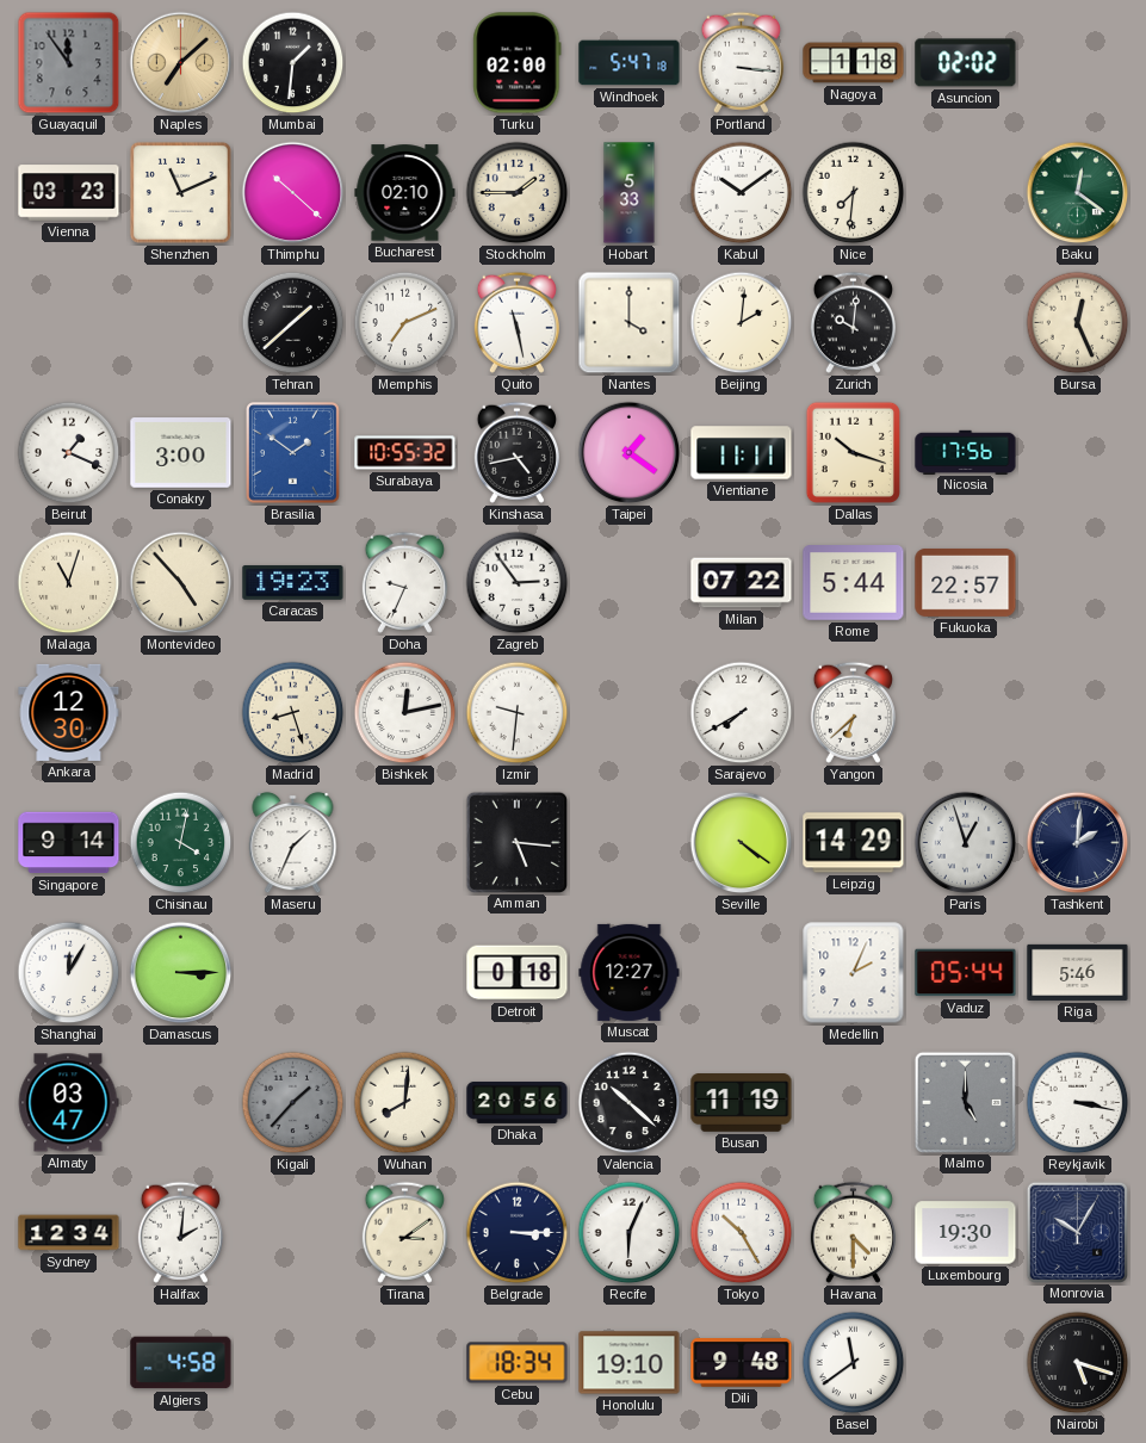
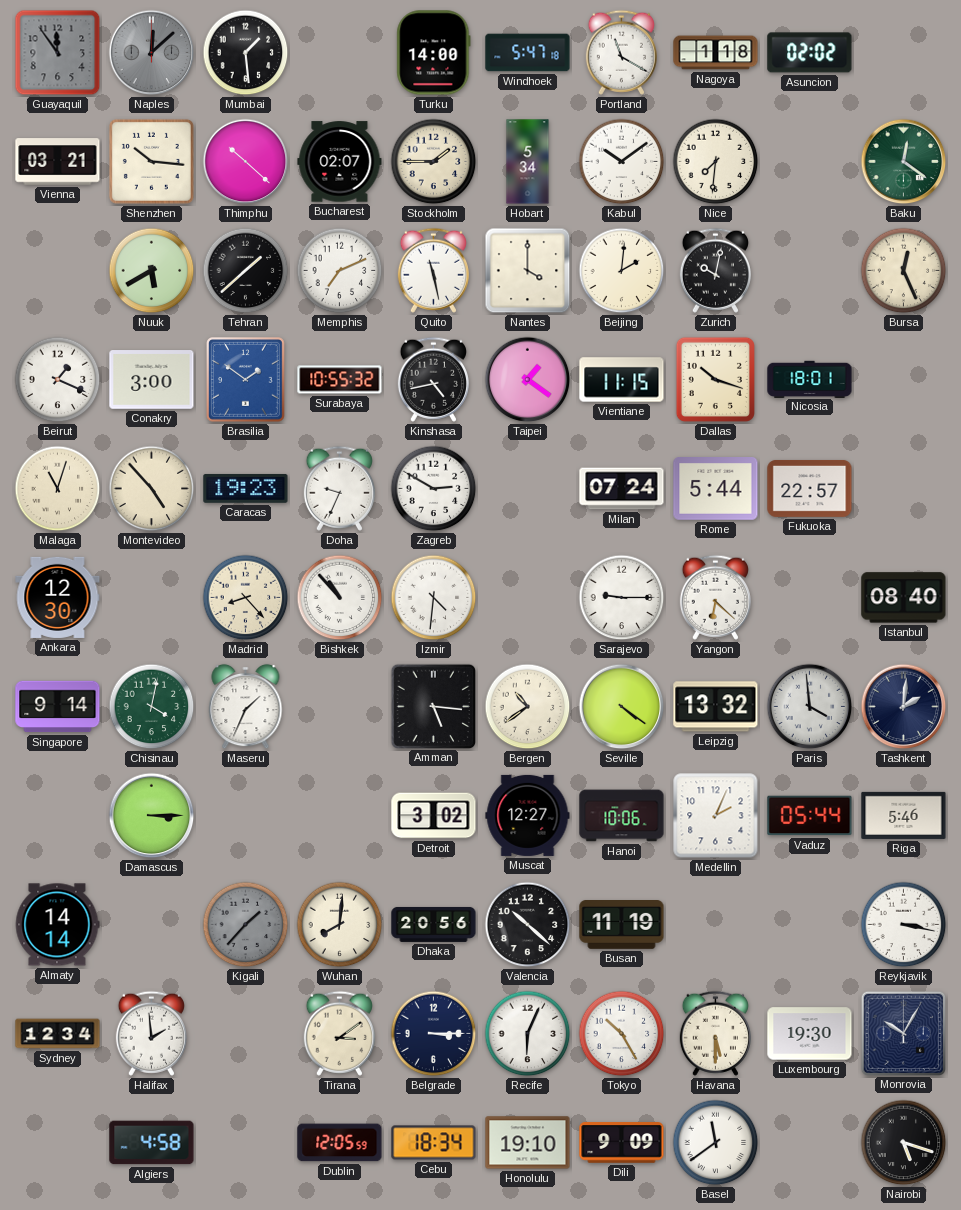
Naples: 7:08 -> 12:08
Naples dial: champagne -> grey
Mumbai: 1:31 -> 1:29
Turku: 02:00 -> 14:00
Portland: 3:16 -> 11:20
Vienna: 03:23 -> 03:21
Shenzhen: 11:11 -> 10:16
Bucharest: 02:10 -> 02:07
Hobart: 5:33 -> 5:34
Nuuk: none -> 5:40
Zurich: 10:01 -> 10:02
Vientiane: 11:11 -> 11:15
Nicosia: 17:56 -> 18:01
Zagreb: 2:54 -> 2:50
Milan: 07:22 -> 07:24
Madrid: 8:27 -> 8:23
Bishkek: 12:13 -> 10:53
Izmir: 9:31 -> 4:31
Sarajevo: 7:40 -> 9:15
Yangon: 6:38 -> 6:22
Istanbul: none -> 08:40
Bergen: none -> 10:39
Leipzig: 14:29 -> 13:32
Paris: 12:57 -> 3:59
Shanghai: 12:05 -> none
Detroit: 0:18 -> 3:02
Hanoi: none -> 10:06
Almaty: 03:47 -> 14:14
Malmo: 5:00 -> none
Halifax: 2:01 -> 1:59
Havana: 4:30 -> 5:30
Dublin: none -> 12:05
Dili: 9:48 -> 9:09
